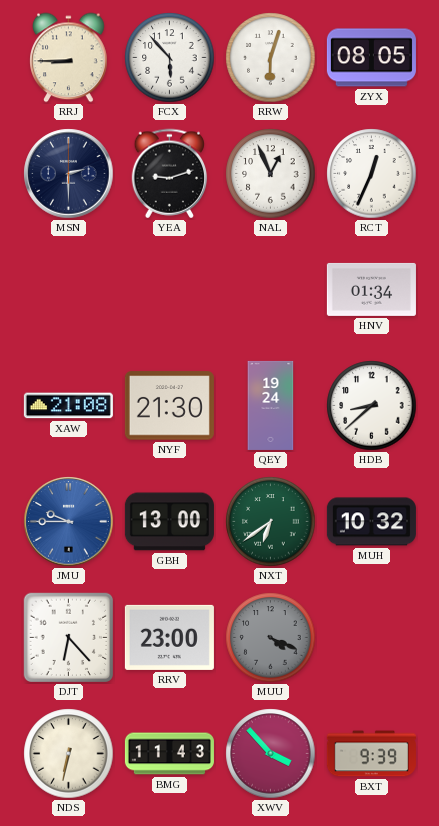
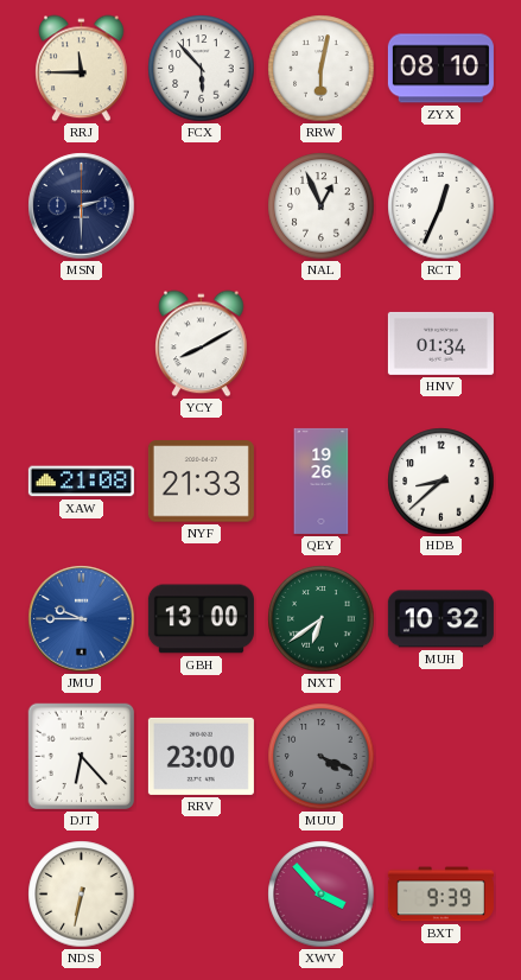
RRJ: 8:45 -> 11:45
RRW: 6:03 -> 6:02
ZYX: 08:05 -> 08:10
YEA: 9:12 -> none
YCY: none -> 8:10
NYF: 21:30 -> 21:33
QEY: 19:24 -> 19:26
BMG: 11:43 -> none
